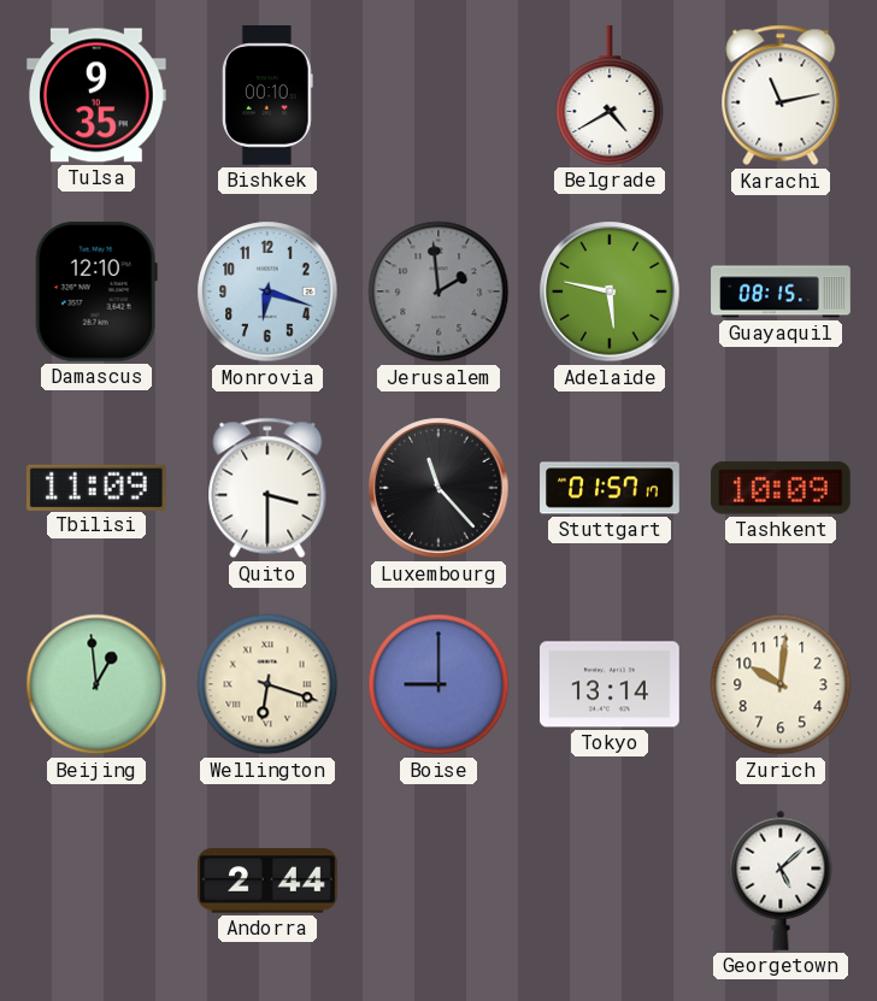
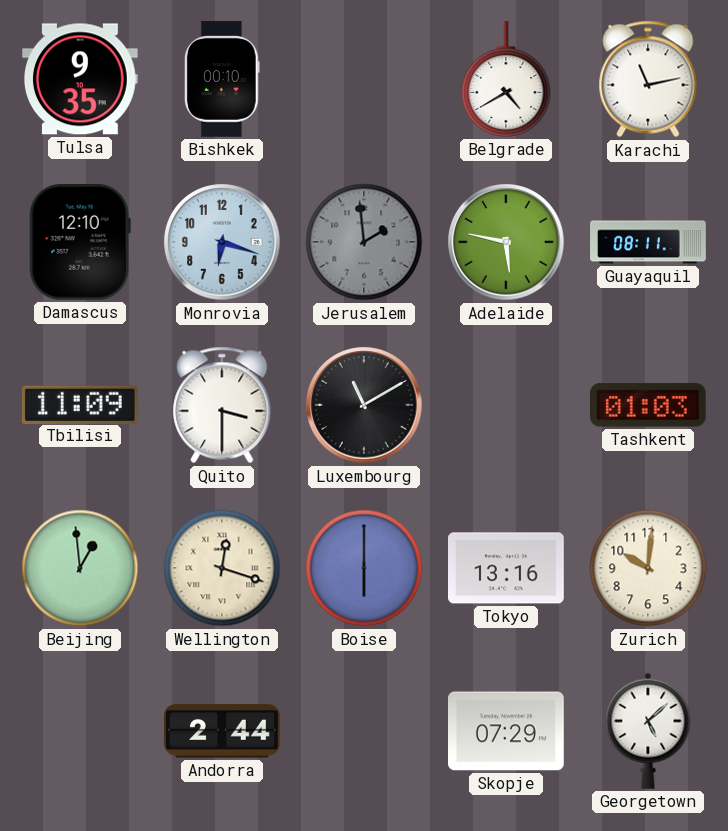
Guayaquil: 08:15 -> 08:11
Luxembourg: 11:23 -> 11:10
Stuttgart: 01:57 -> none
Tashkent: 10:09 -> 01:03
Wellington: 6:18 -> 12:18
Boise: 9:00 -> 6:00
Tokyo: 13:14 -> 13:16
Skopje: none -> 07:29
